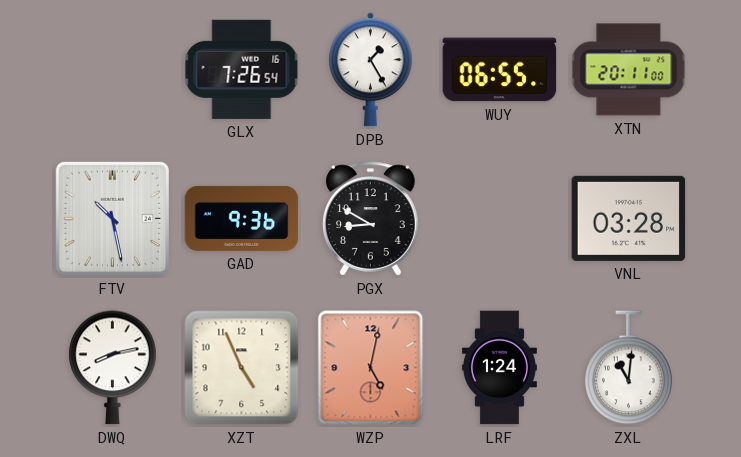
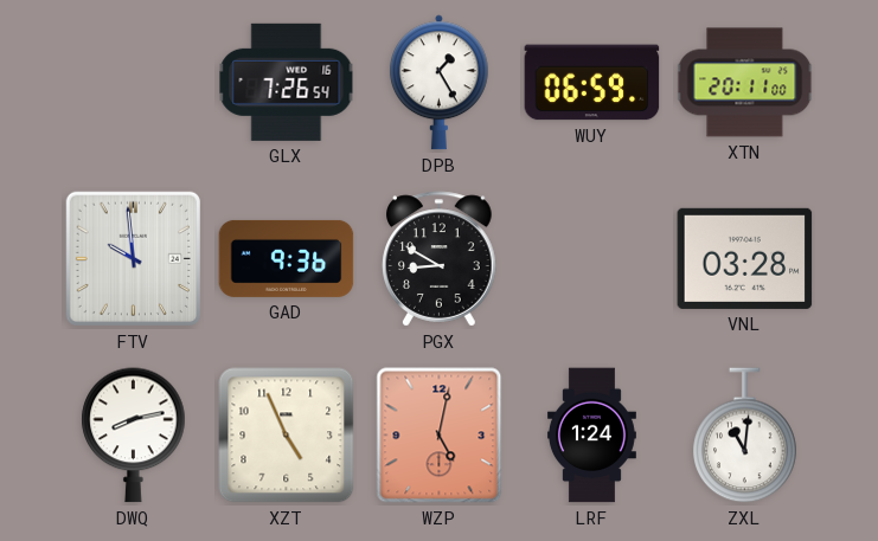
WUY: 06:55 -> 06:59
FTV: 10:28 -> 9:59
